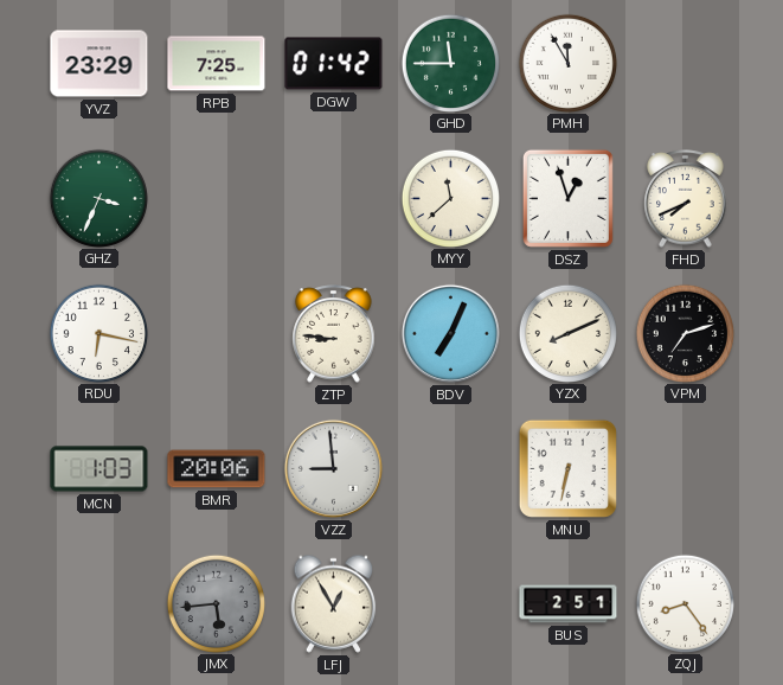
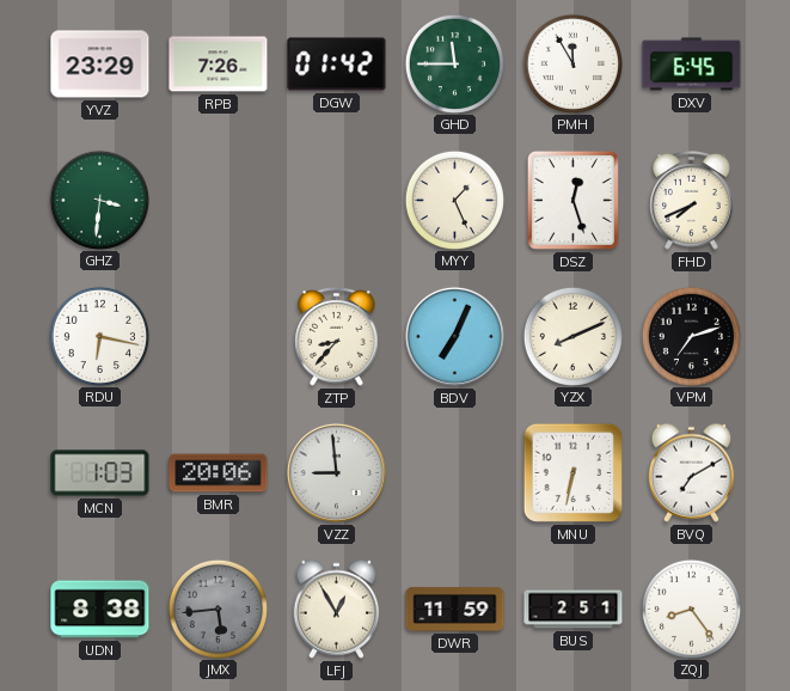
RPB: 7:25 -> 7:26
DXV: none -> 6:45
GHZ: 3:34 -> 3:31
MYY: 11:38 -> 1:26
DSZ: 12:57 -> 12:27
ZTP: 8:46 -> 8:37
BVQ: none -> 7:10
UDN: none -> 8:38
DWR: none -> 11:59
